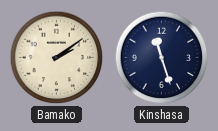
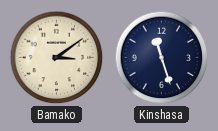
Bamako: 2:09 -> 3:09
